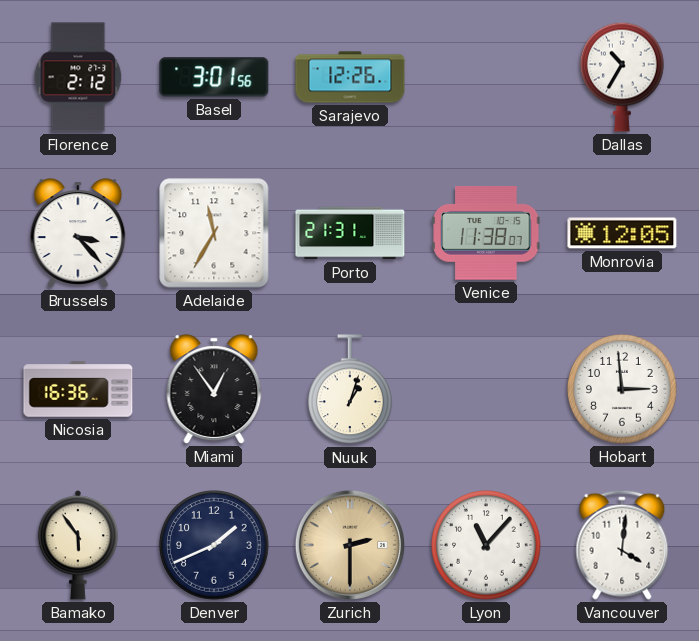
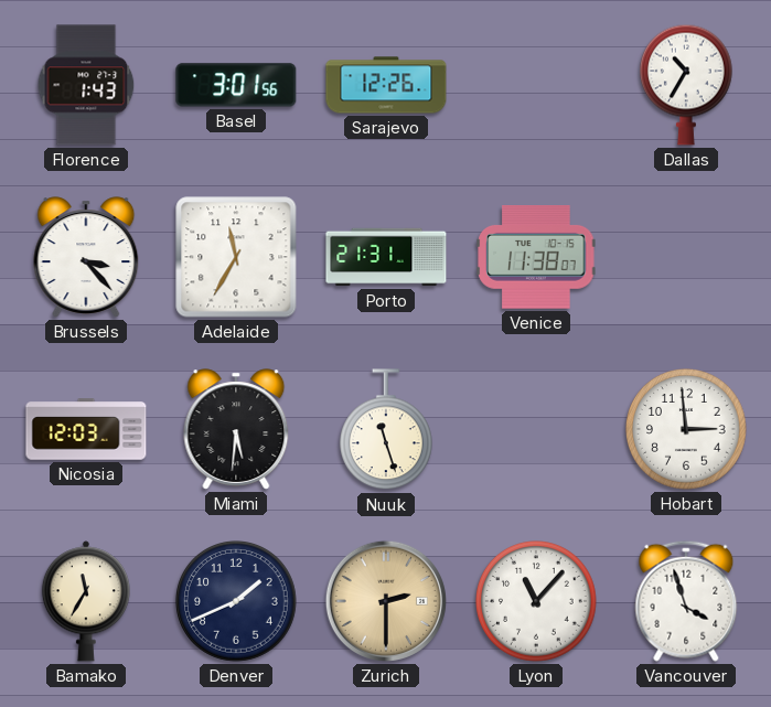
Florence: 2:12 -> 1:43
Monrovia: 12:05 -> none
Nicosia: 16:36 -> 12:03
Miami: 12:54 -> 5:31
Nuuk: 1:03 -> 11:27
Bamako: 5:54 -> 11:35
Vancouver: 4:01 -> 3:57
